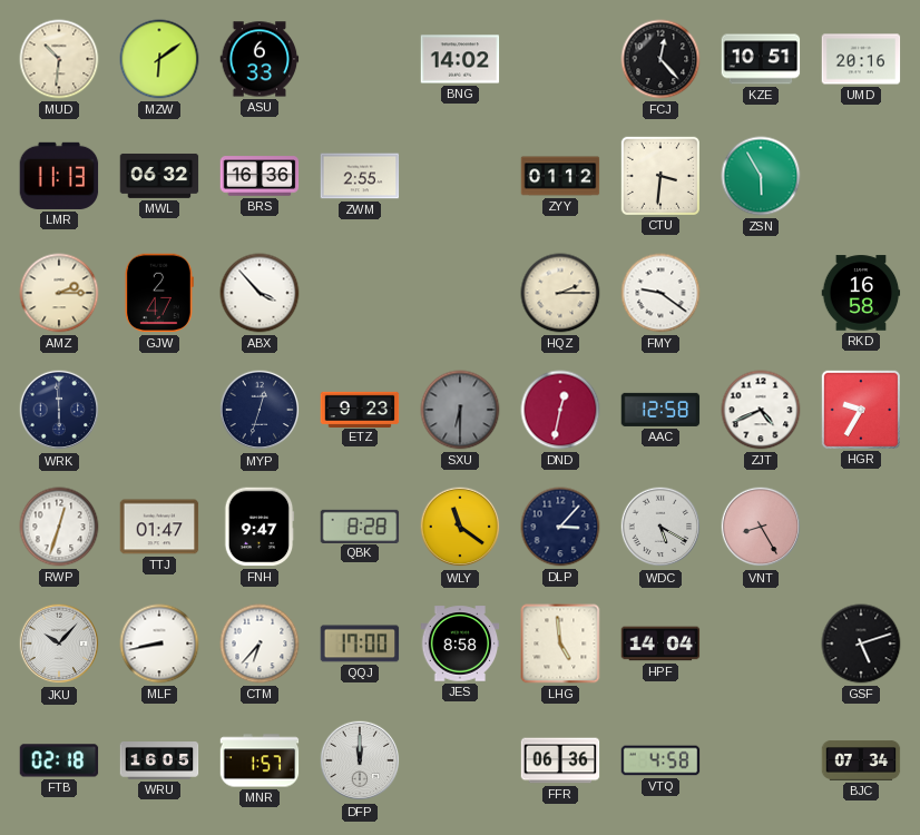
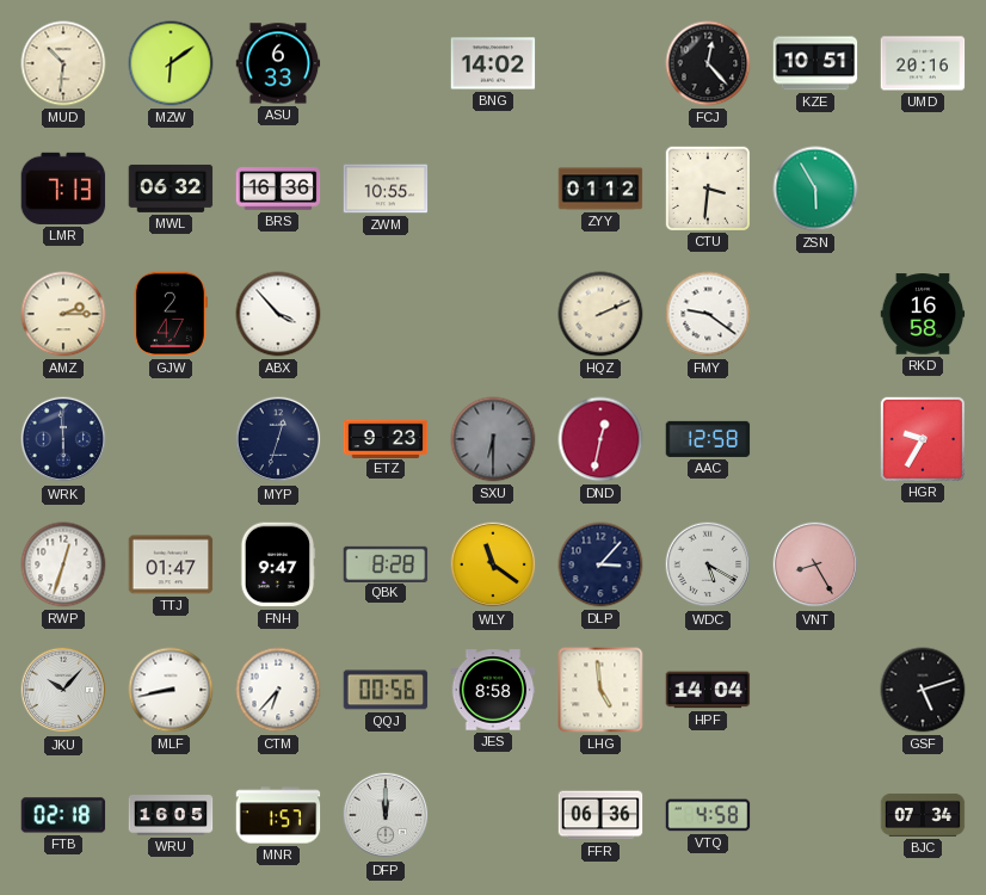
LMR: 11:13 -> 7:13
ZWM: 2:55 -> 10:55
HQZ: 2:15 -> 2:11
ZJT: 4:41 -> none
QQJ: 17:00 -> 00:56
